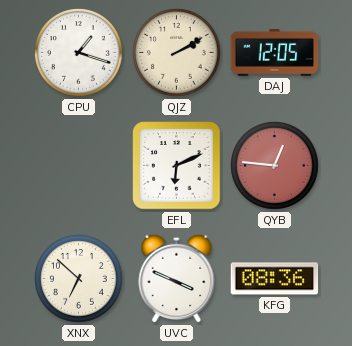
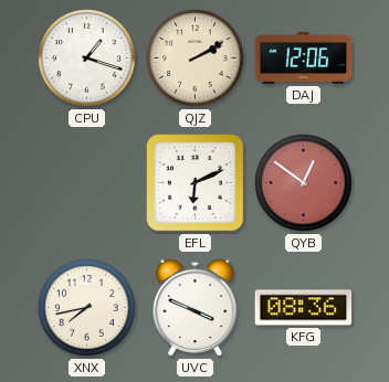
DAJ: 12:05 -> 12:06
QYB: 12:46 -> 12:51
XNX: 6:52 -> 7:43
